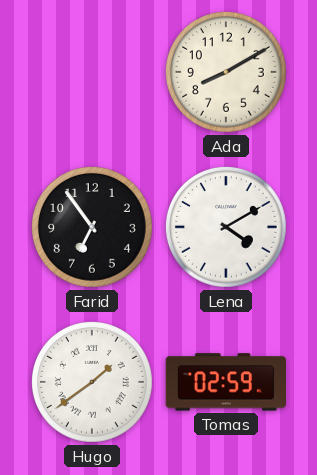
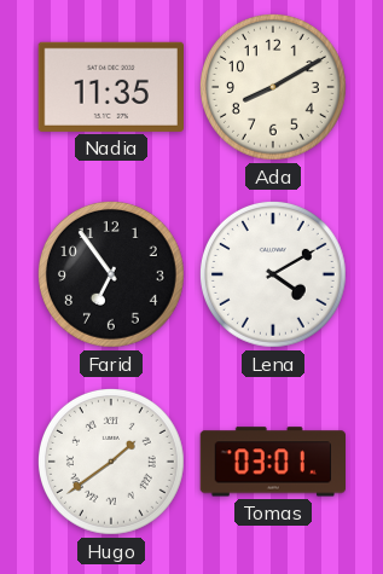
Nadia: none -> 11:35
Tomas: 02:59 -> 03:01
